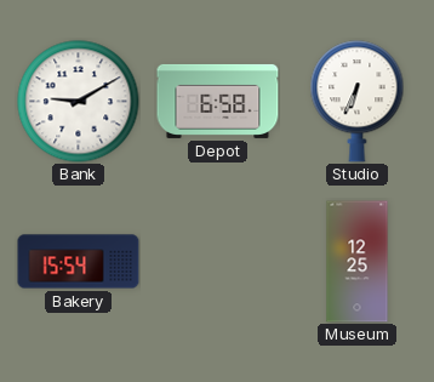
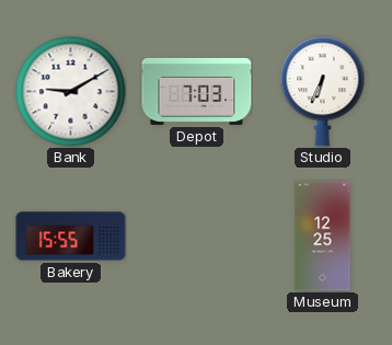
Depot: 6:58 -> 7:03
Bakery: 15:54 -> 15:55
